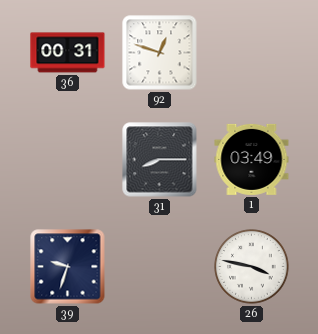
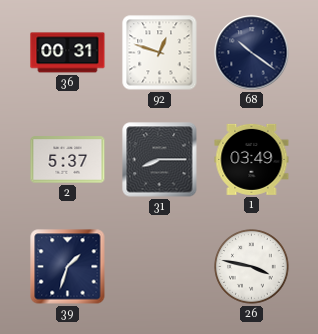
68: none -> 10:21
2: none -> 5:37
39: 9:33 -> 1:33
